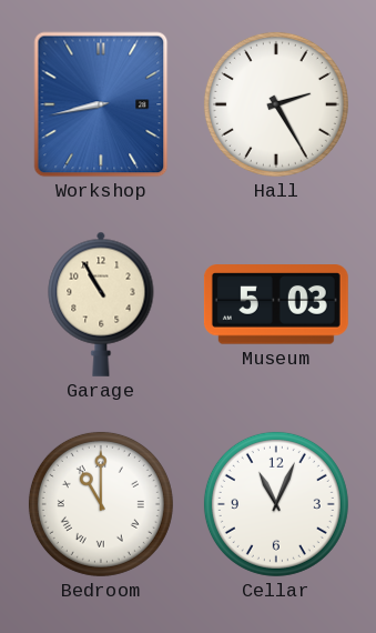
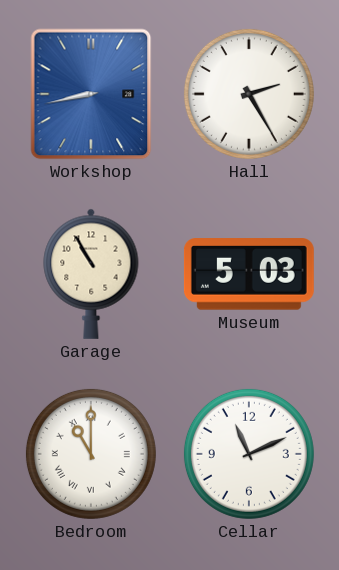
Cellar: 11:04 -> 11:11
